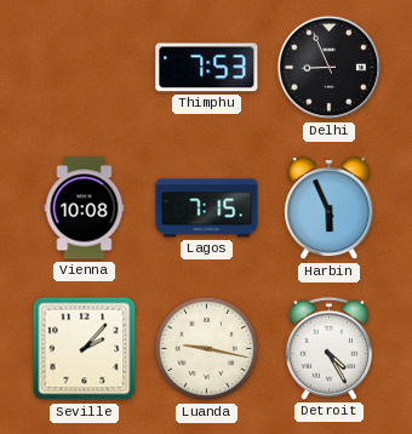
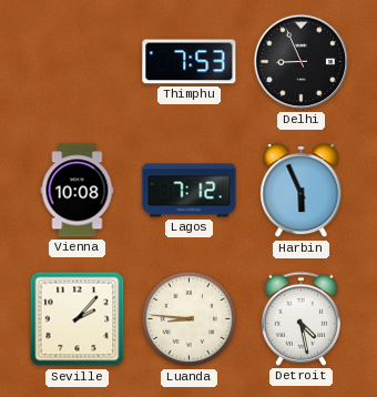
Lagos: 7:15 -> 7:12
Luanda: 9:17 -> 8:46
Detroit: 4:25 -> 4:28
